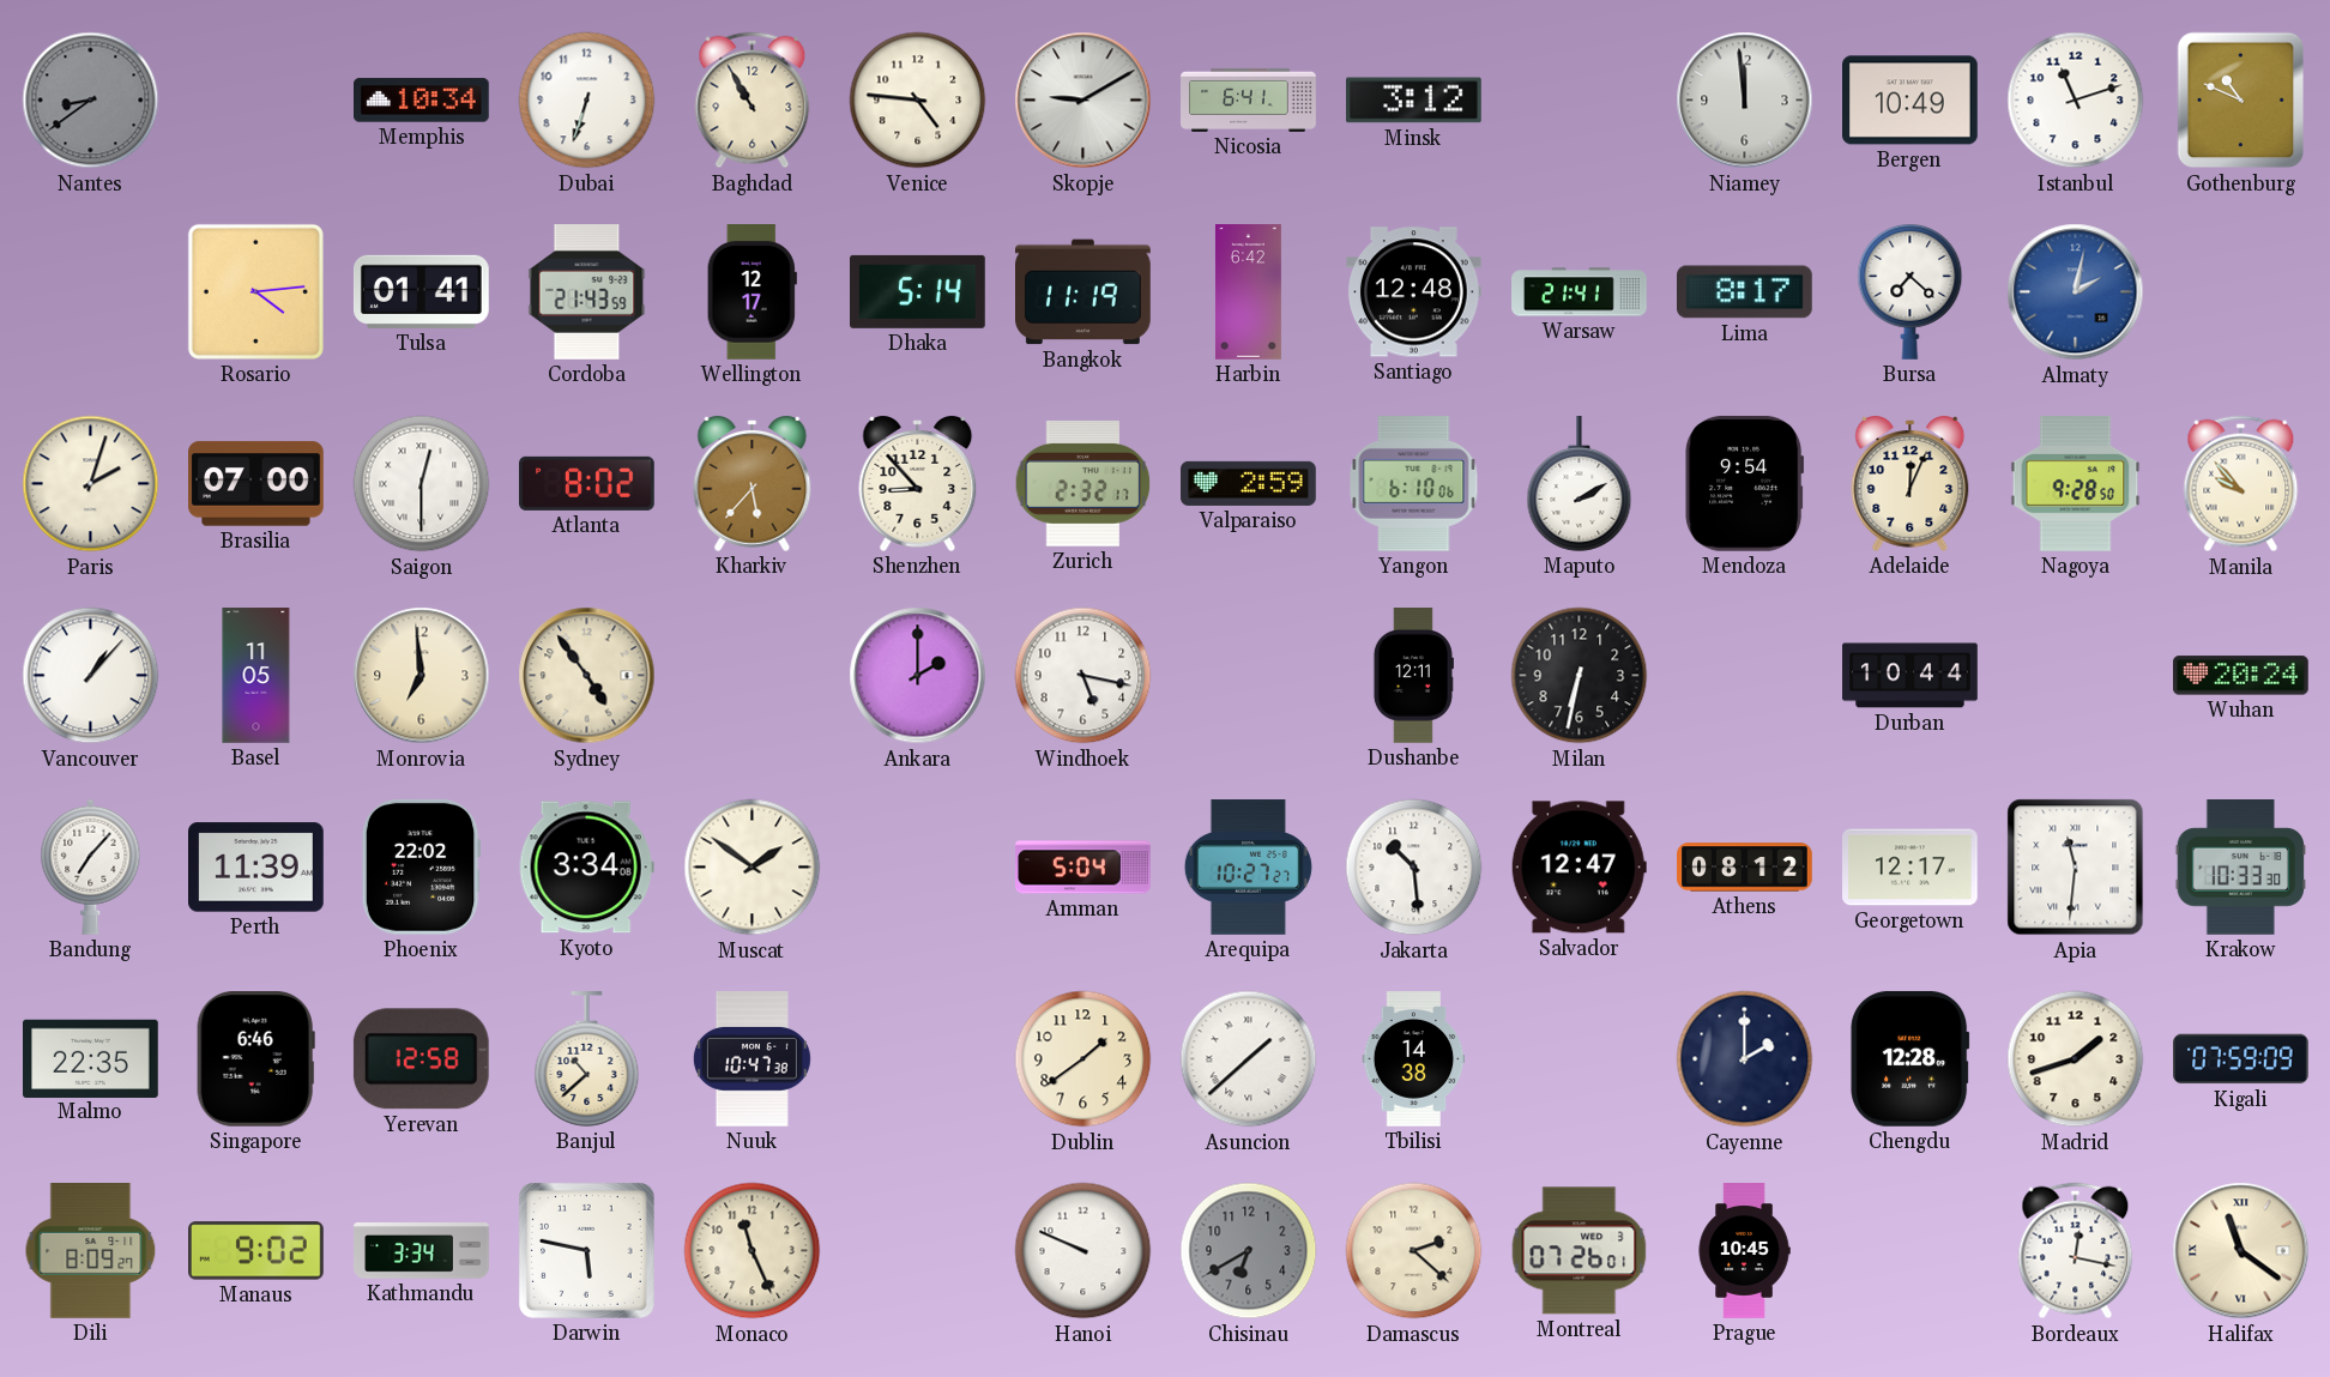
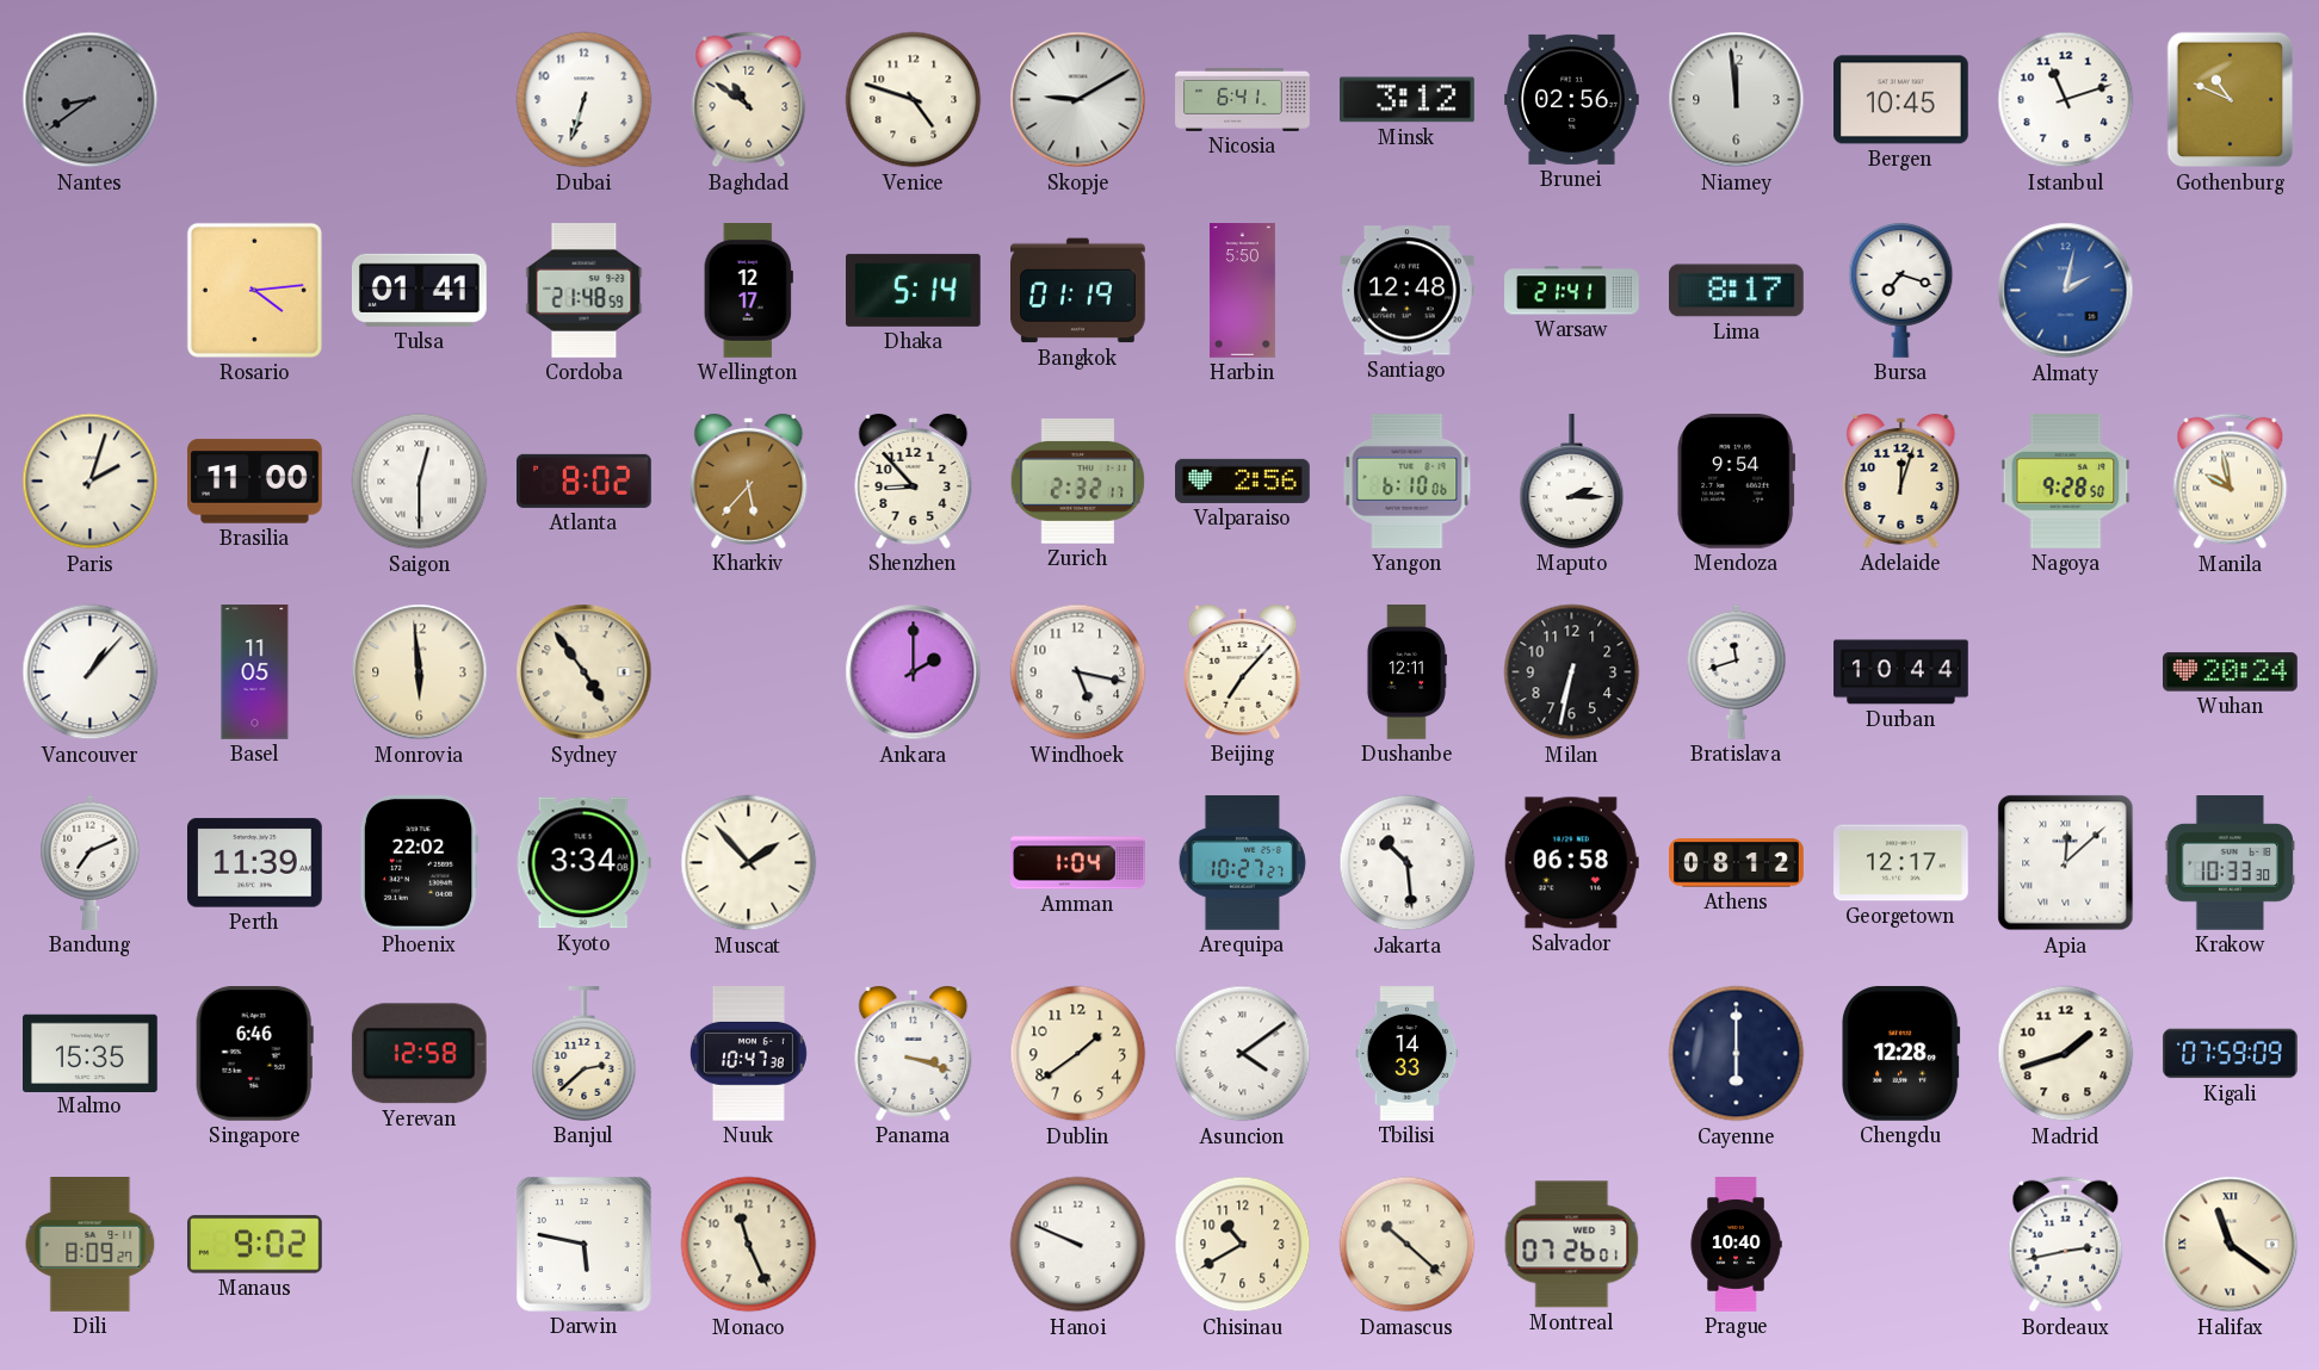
Memphis: 10:34 -> none
Baghdad: 10:55 -> 10:51
Venice: 4:46 -> 4:48
Brunei: none -> 02:56
Bergen: 10:49 -> 10:45
Cordoba: 21:43 -> 21:48
Bangkok: 11:19 -> 01:19
Harbin: 6:42 -> 5:50
Bursa: 7:22 -> 7:18
Brasilia: 07:00 -> 11:00
Valparaiso: 2:59 -> 2:56
Maputo: 2:10 -> 2:15
Adelaide: 12:04 -> 12:03
Manila: 9:53 -> 9:58
Monrovia: 6:59 -> 5:59
Beijing: none -> 7:07
Bratislava: none -> 11:42
Bandung: 7:07 -> 7:11
Muscat: 1:51 -> 1:53
Amman: 5:04 -> 1:04
Salvador: 12:47 -> 06:58
Apia: 11:31 -> 12:08
Malmo: 22:35 -> 15:35
Banjul: 10:38 -> 2:38
Panama: none -> 3:18
Asuncion: 1:38 -> 4:09
Tbilisi: 14:38 -> 14:33
Cayenne: 2:00 -> 6:00
Kathmandu: 3:34 -> none
Chisinau: 6:40 -> 10:40
Chisinau dial: grey -> cream
Damascus: 2:22 -> 10:22
Prague: 10:45 -> 10:40
Bordeaux: 12:17 -> 2:43
